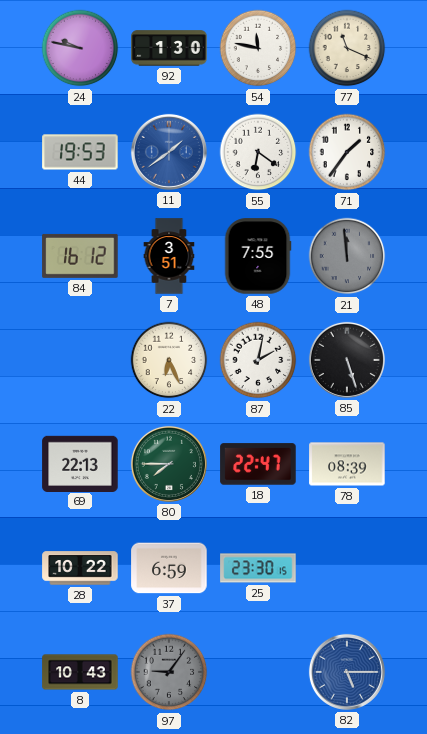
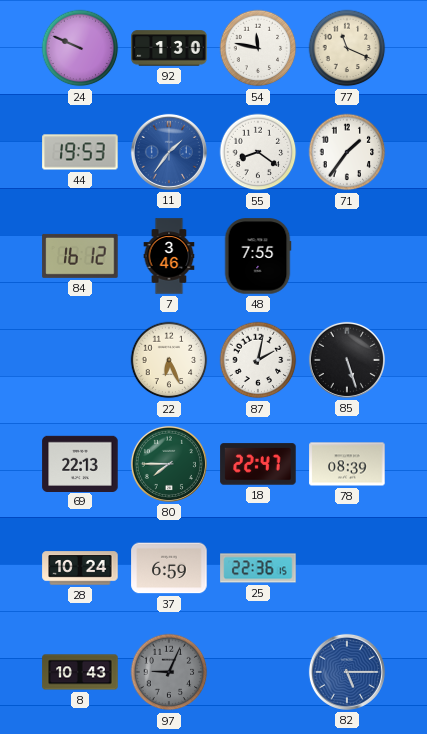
24: 9:47 -> 9:49
11: 1:39 -> 1:36
55: 6:21 -> 8:21
7: 3:51 -> 3:46
21: 11:59 -> none
28: 10:22 -> 10:24
25: 23:30 -> 22:36
97: 9:06 -> 9:04
